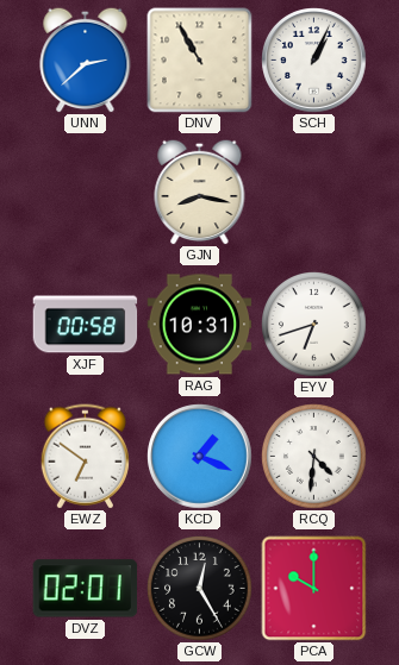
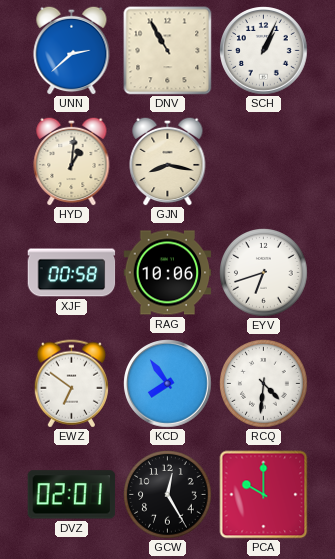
HYD: none -> 1:01
RAG: 10:31 -> 10:06
KCD: 1:19 -> 7:54
